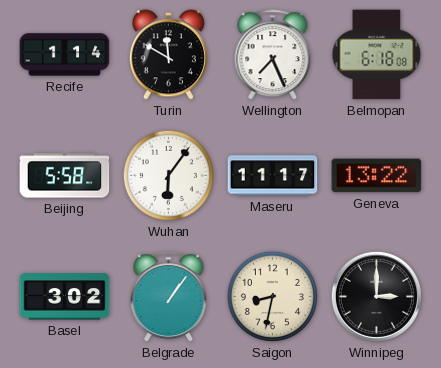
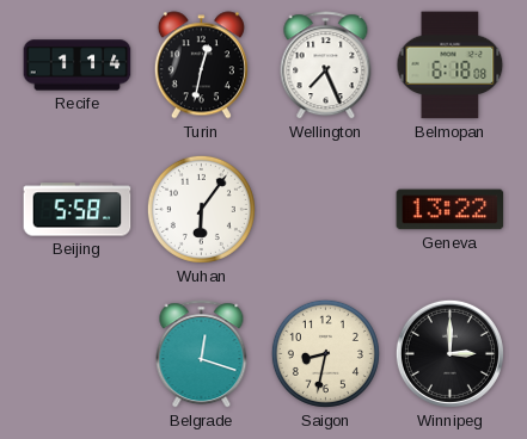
Turin: 11:50 -> 12:32
Maseru: 11:17 -> none
Basel: 3:02 -> none
Belgrade: 1:06 -> 12:18
